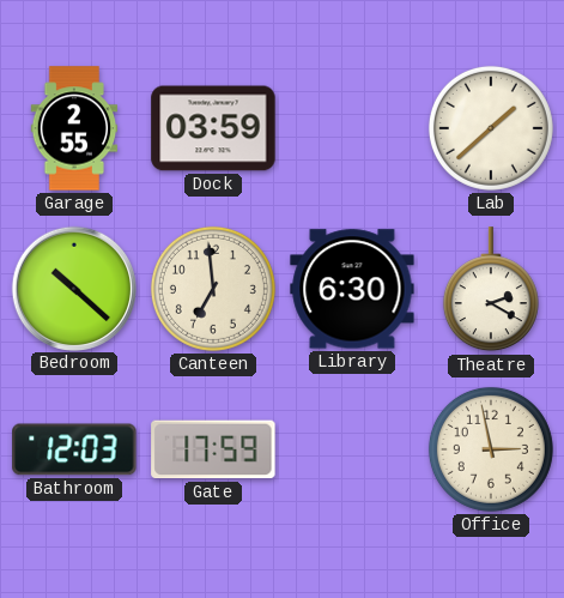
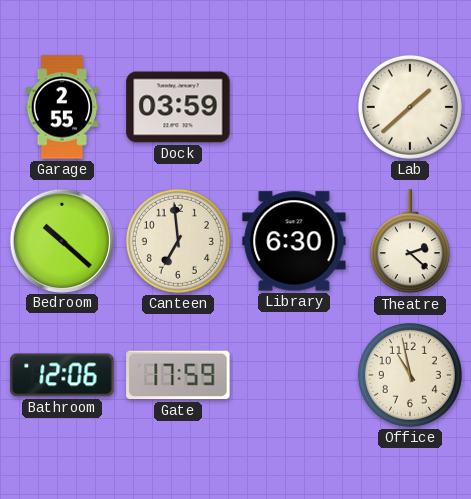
Theatre: 2:20 -> 2:22
Bathroom: 12:03 -> 12:06
Office: 2:58 -> 10:58
